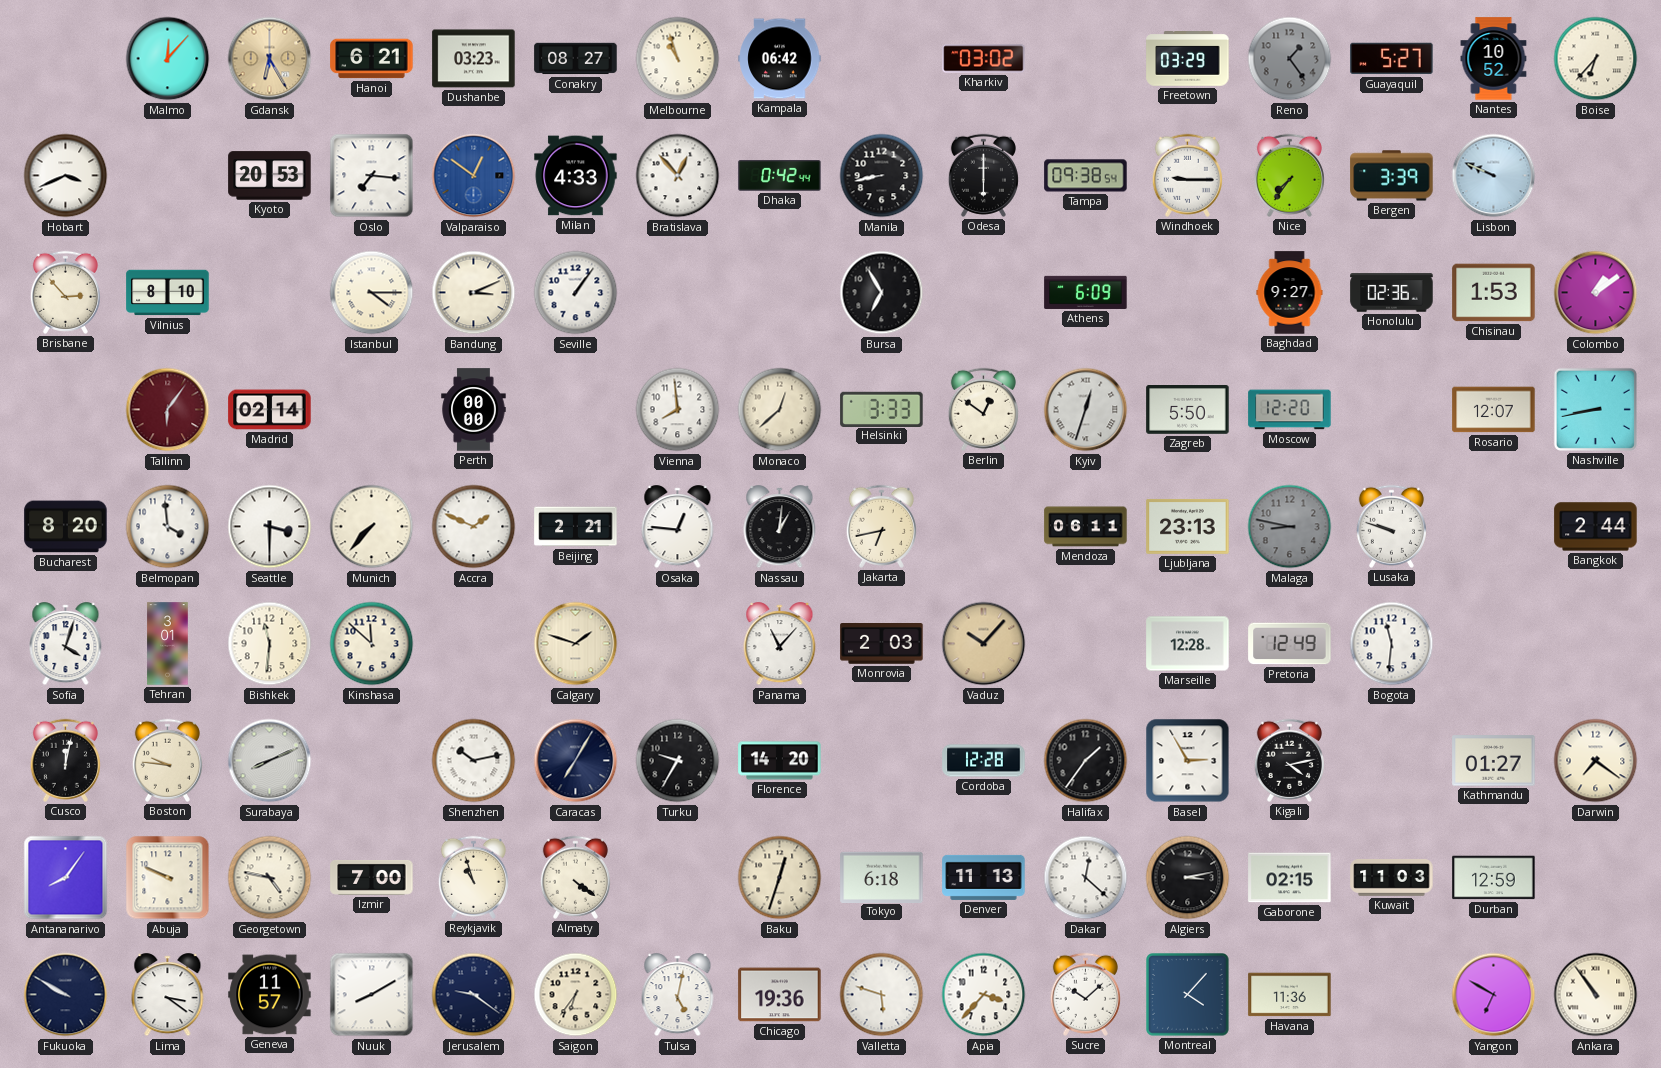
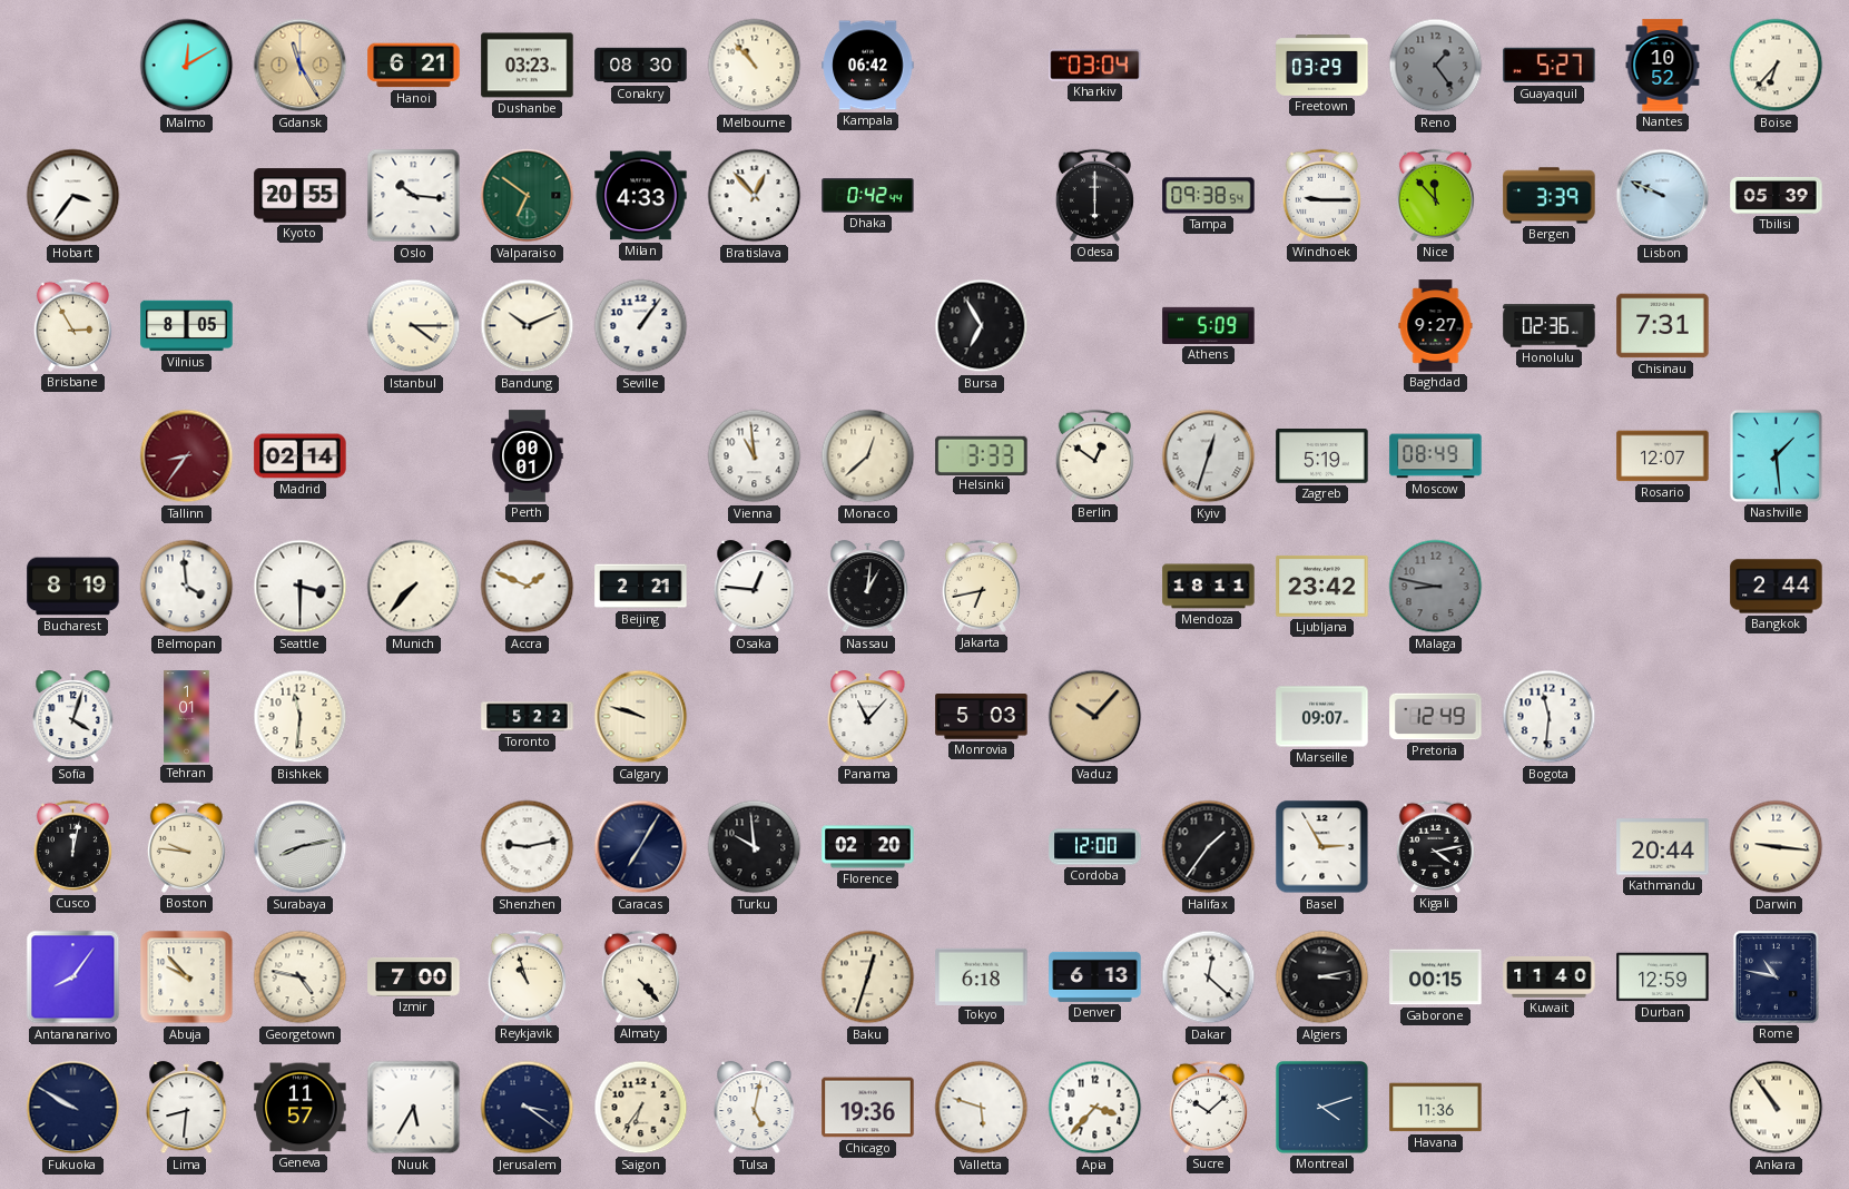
Malmo: 12:07 -> 12:10
Gdansk: 6:25 -> 11:25
Conakry: 08:27 -> 08:30
Melbourne: 10:57 -> 10:53
Kharkiv: 03:02 -> 03:04
Hobart: 3:41 -> 3:36
Kyoto: 20:53 -> 20:55
Oslo: 7:16 -> 10:16
Valparaiso: 12:51 -> 6:51
Valparaiso dial: blue -> green
Manila: 8:43 -> none
Nice: 7:36 -> 11:53
Tbilisi: none -> 05:39
Brisbane: 2:53 -> 2:55
Vilnius: 8:10 -> 8:05
Bandung: 3:11 -> 10:11
Athens: 6:09 -> 5:09
Chisinau: 1:53 -> 7:31
Colombo: 1:09 -> none
Tallinn: 6:06 -> 8:36
Perth: 00:00 -> 00:01
Vienna: 7:59 -> 10:59
Zagreb: 5:50 -> 5:19
Moscow: 12:20 -> 08:49
Nashville: 8:43 -> 1:29
Bucharest: 8:20 -> 8:19
Mendoza: 06:11 -> 18:11
Ljubljana: 23:13 -> 23:42
Lusaka: 9:48 -> none
Tehran: 3:01 -> 1:01
Kinshasa: 11:52 -> none
Toronto: none -> 5:22
Calgary: 1:48 -> 9:48
Monrovia: 2:03 -> 5:03
Marseille: 12:28 -> 09:07
Surabaya: 8:11 -> 8:13
Shenzhen: 10:13 -> 9:13
Turku: 9:35 -> 9:59
Florence: 14:20 -> 02:20
Cordoba: 12:28 -> 12:00
Kathmandu: 01:27 -> 20:44
Darwin: 7:21 -> 9:16
Abuja: 9:49 -> 9:53
Almaty: 4:21 -> 4:23
Denver: 11:13 -> 6:13
Gaborone: 02:15 -> 00:15
Kuwait: 11:03 -> 11:40
Rome: none -> 10:47
Lima: 3:21 -> 8:31
Nuuk: 8:10 -> 5:35
Jerusalem: 9:21 -> 3:21
Montreal: 4:07 -> 4:12
Yangon: 6:50 -> none
